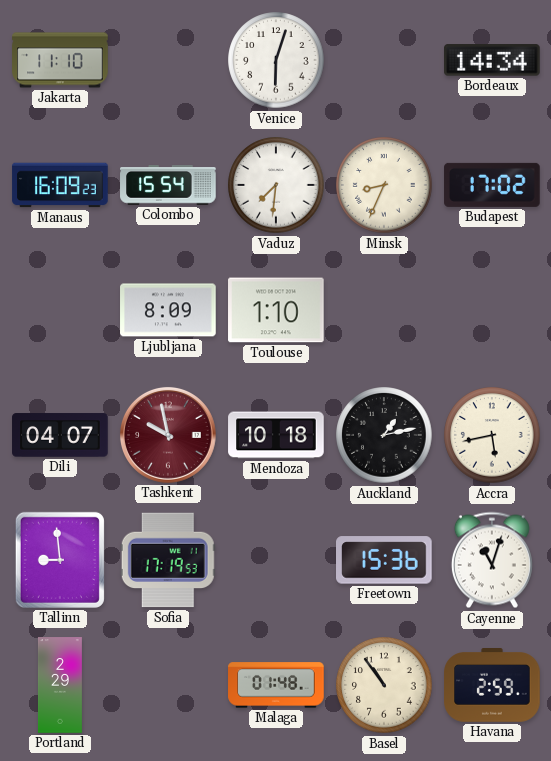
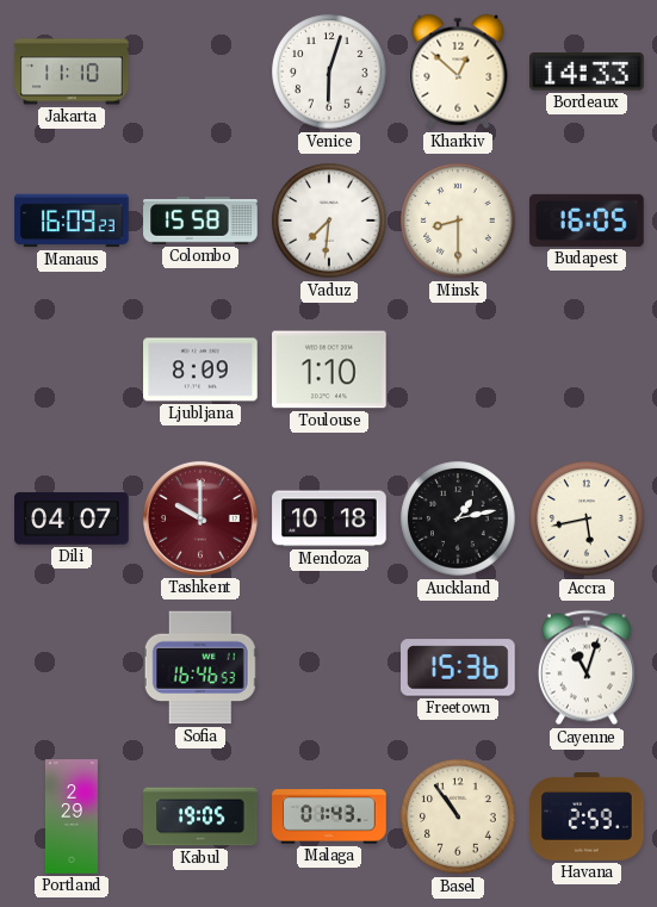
Kharkiv: none -> 12:52
Bordeaux: 14:34 -> 14:33
Colombo: 15:54 -> 15:58
Minsk: 8:34 -> 8:30
Budapest: 17:02 -> 16:05
Tashkent: 9:58 -> 10:00
Tallinn: 8:59 -> none
Sofia: 17:19 -> 16:46
Kabul: none -> 19:05
Malaga: 01:48 -> 01:43
